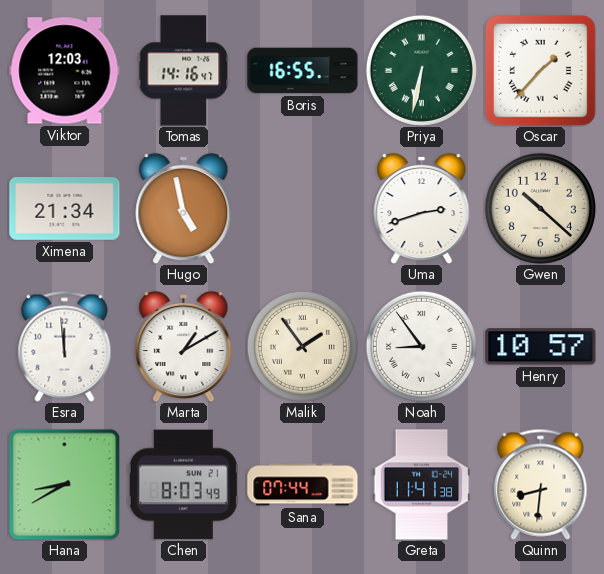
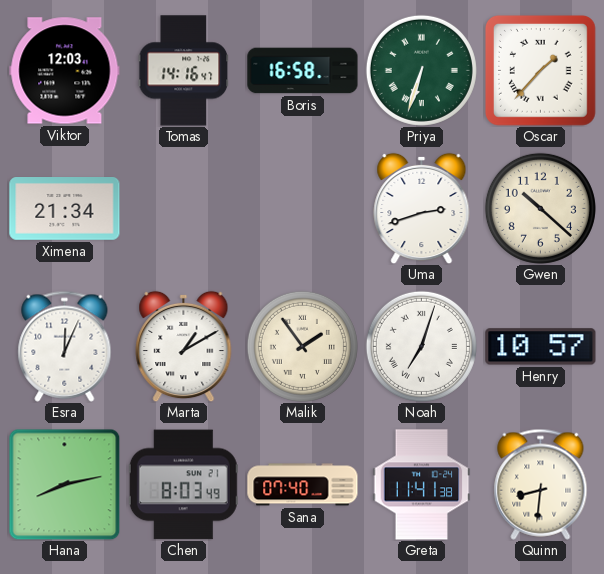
Boris: 16:55 -> 16:58
Priya: 6:32 -> 6:33
Hugo: 4:58 -> none
Esra: 11:59 -> 12:04
Noah: 8:54 -> 7:03
Hana: 8:40 -> 8:13
Sana: 07:44 -> 07:40
